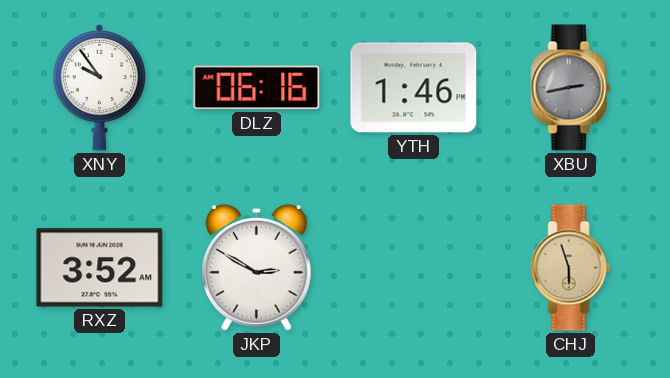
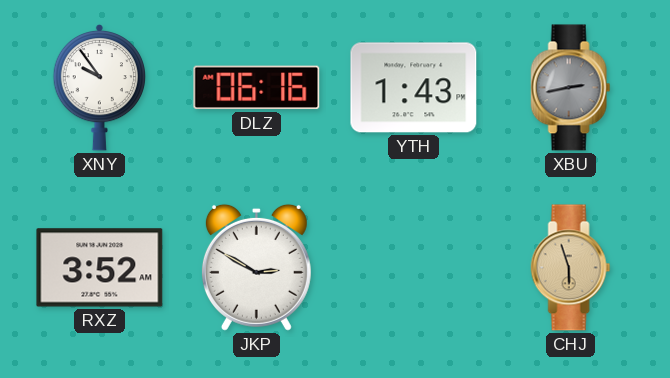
YTH: 1:46 -> 1:43
